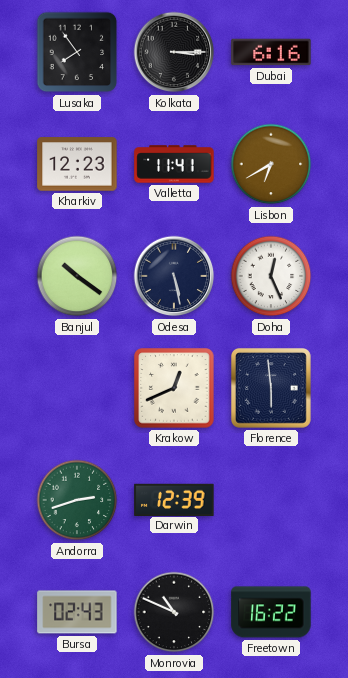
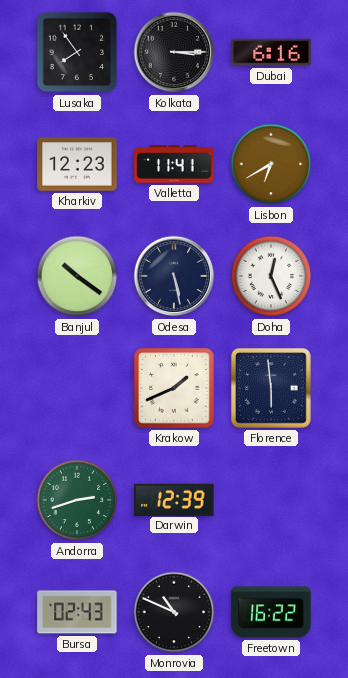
Krakow: 12:41 -> 1:41
